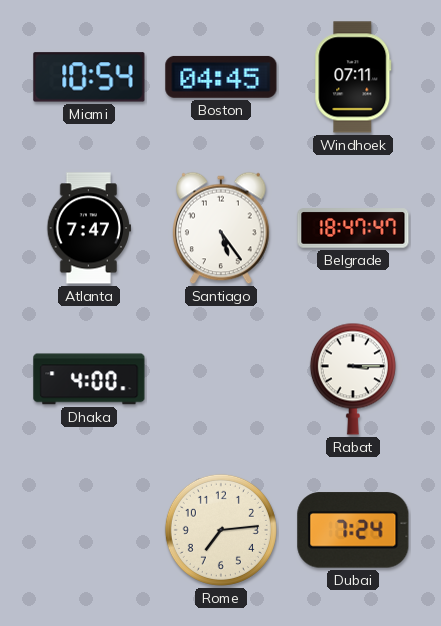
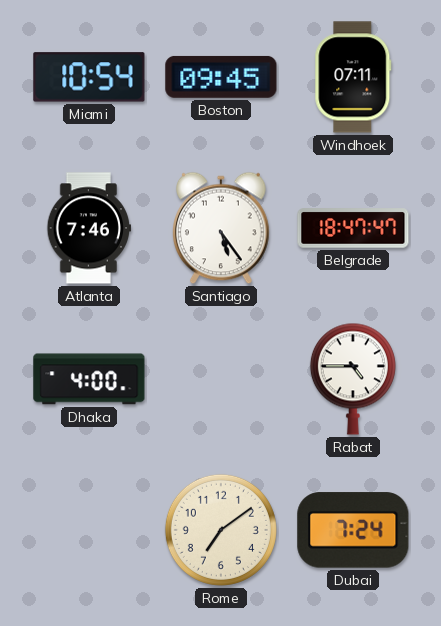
Boston: 04:45 -> 09:45
Atlanta: 7:47 -> 7:46
Rabat: 3:15 -> 4:45
Rome: 7:14 -> 7:09
